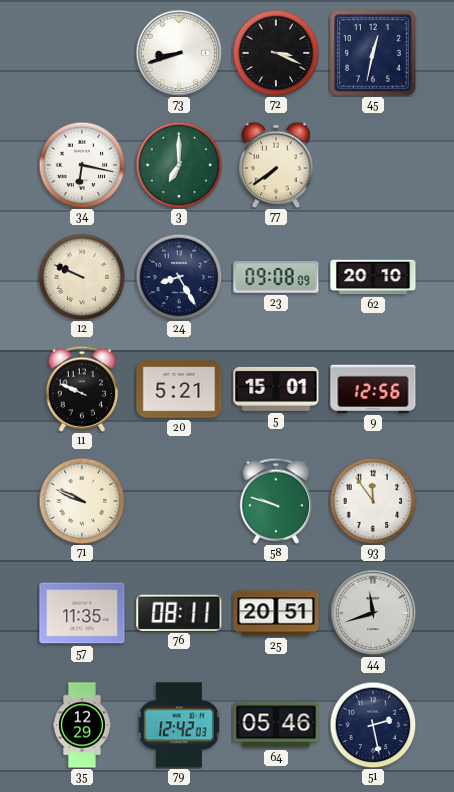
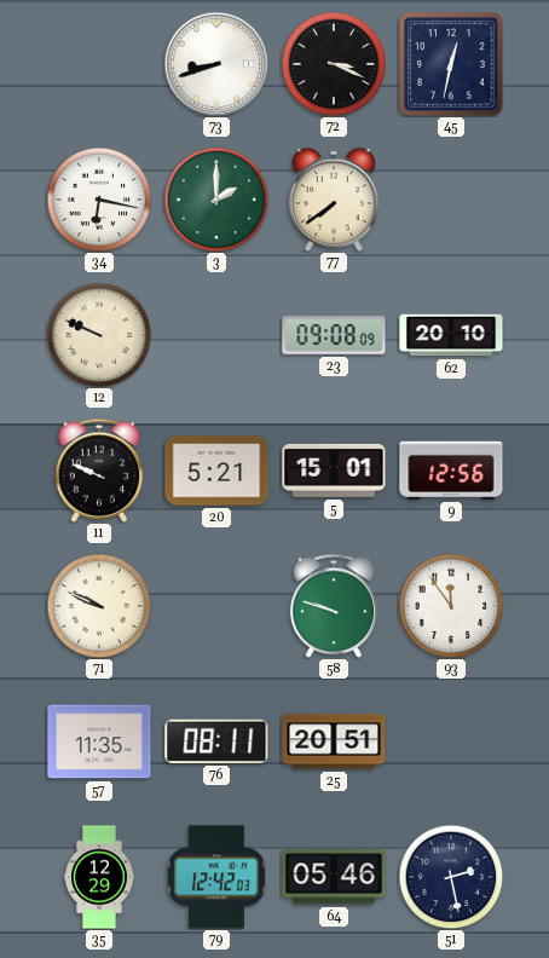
3: 7:00 -> 2:00
24: 8:25 -> none
44: 11:42 -> none
